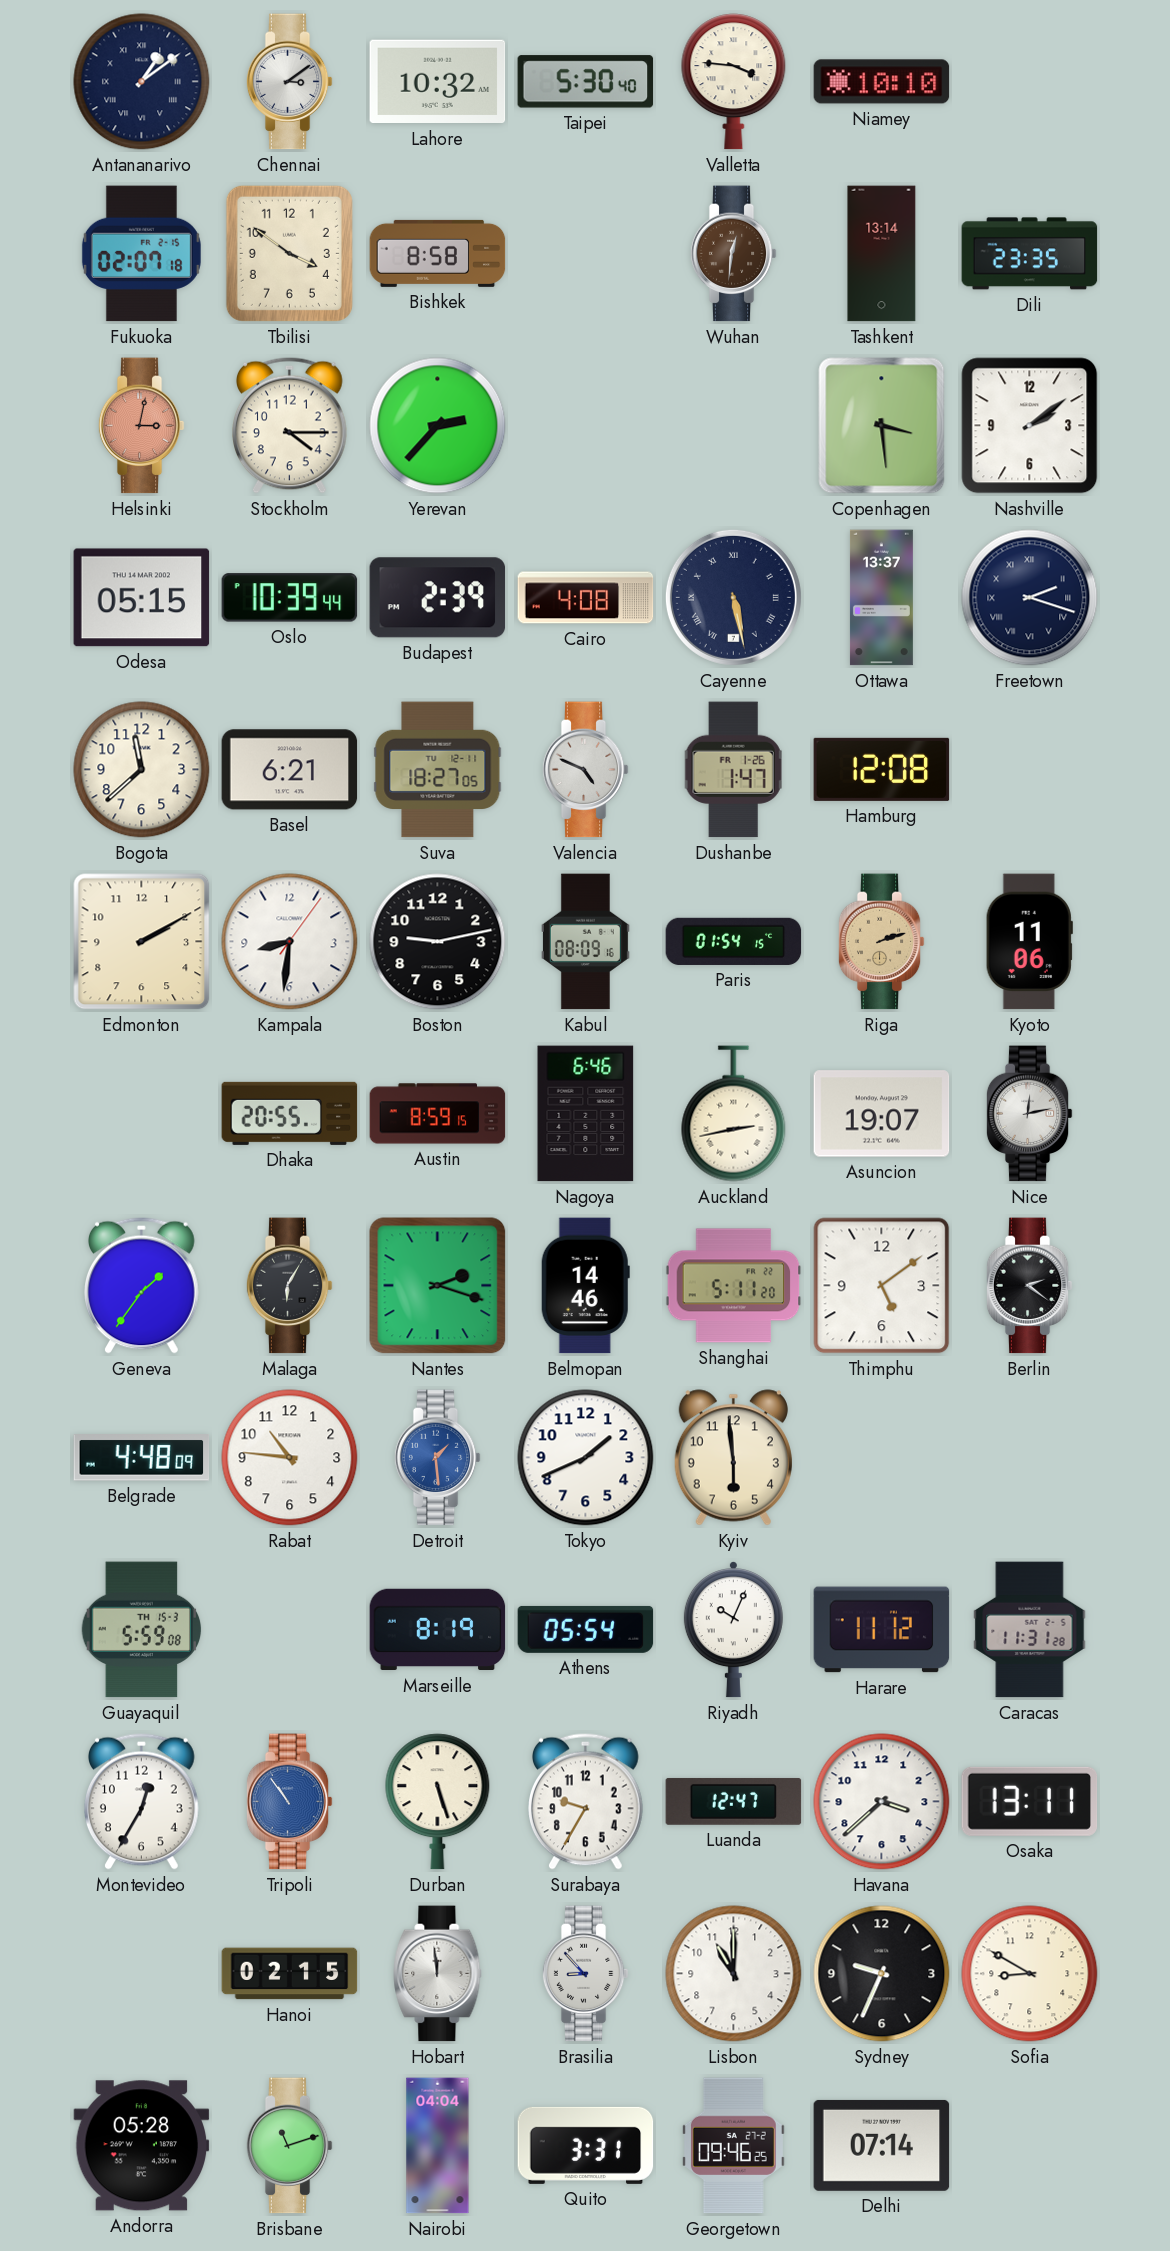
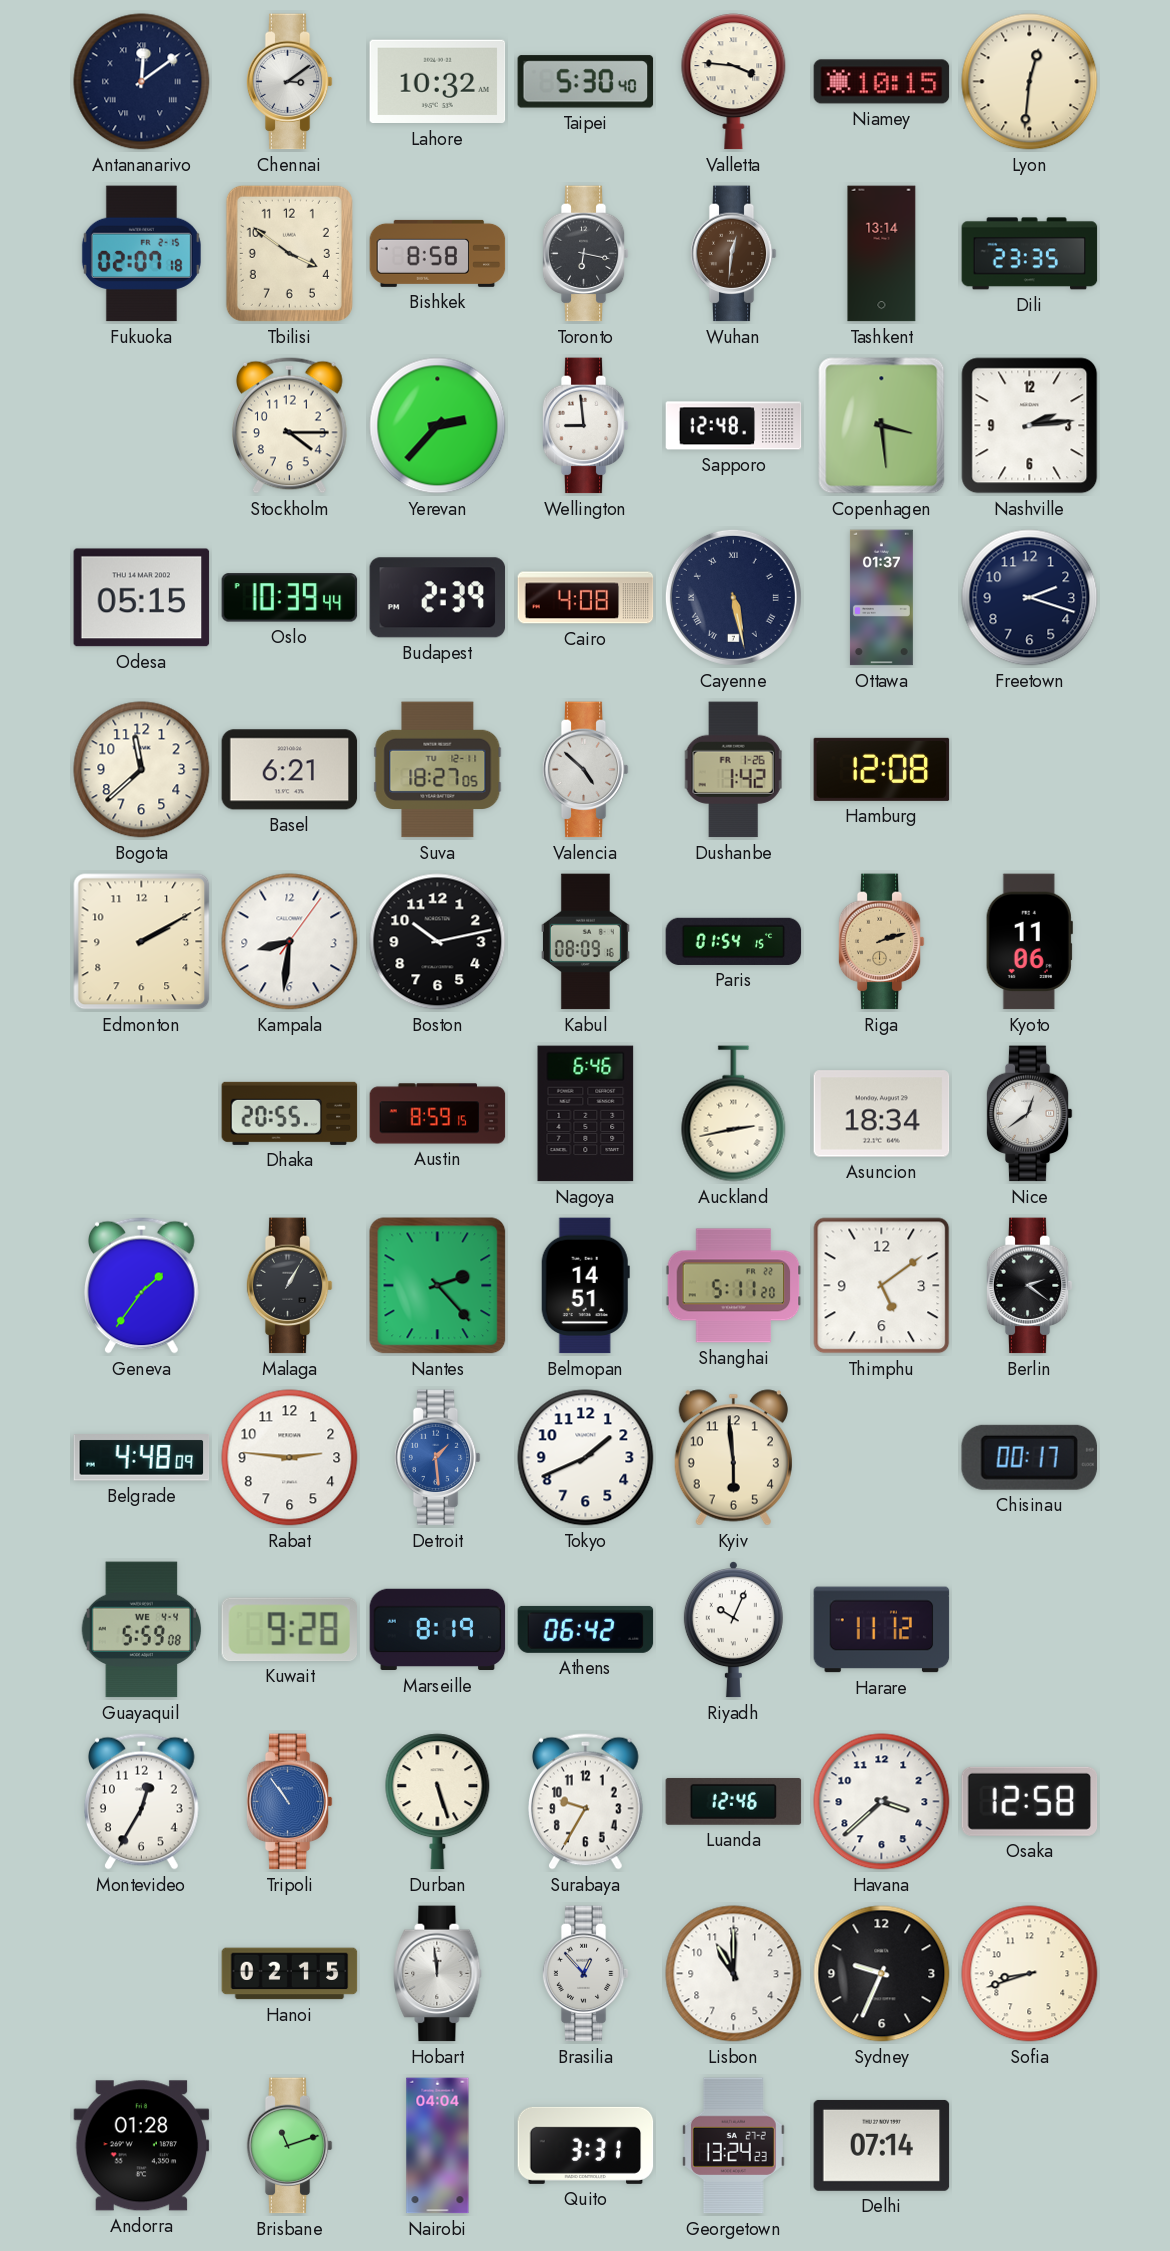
Antananarivo: 1:09 -> 12:09
Niamey: 10:10 -> 10:15
Lyon: none -> 12:31
Toronto: none -> 6:17
Helsinki: 3:02 -> none
Wellington: none -> 8:59
Sapporo: none -> 12:48
Nashville: 2:09 -> 2:14
Ottawa: 13:37 -> 01:37
Freetown numerals: Roman -> Arabic
Valencia: 4:49 -> 4:52
Dushanbe: 1:47 -> 1:42
Boston: 9:13 -> 10:13
Asuncion: 19:07 -> 18:34
Nice: 12:13 -> 12:39
Malaga: 6:05 -> 1:05
Nantes: 2:18 -> 2:23
Belmopan: 14:46 -> 14:51
Rabat: 10:46 -> 2:46
Chisinau: none -> 00:17
Guayaquil date: TH 15-3 -> WE 4-4
Kuwait: none -> 9:28
Athens: 05:54 -> 06:42
Caracas: 11:31 -> none
Luanda: 12:47 -> 12:46
Osaka: 13:11 -> 12:58
Brasilia: 8:53 -> 12:53
Sofia: 8:50 -> 8:42
Andorra: 05:28 -> 01:28
Georgetown: 09:46 -> 13:24
